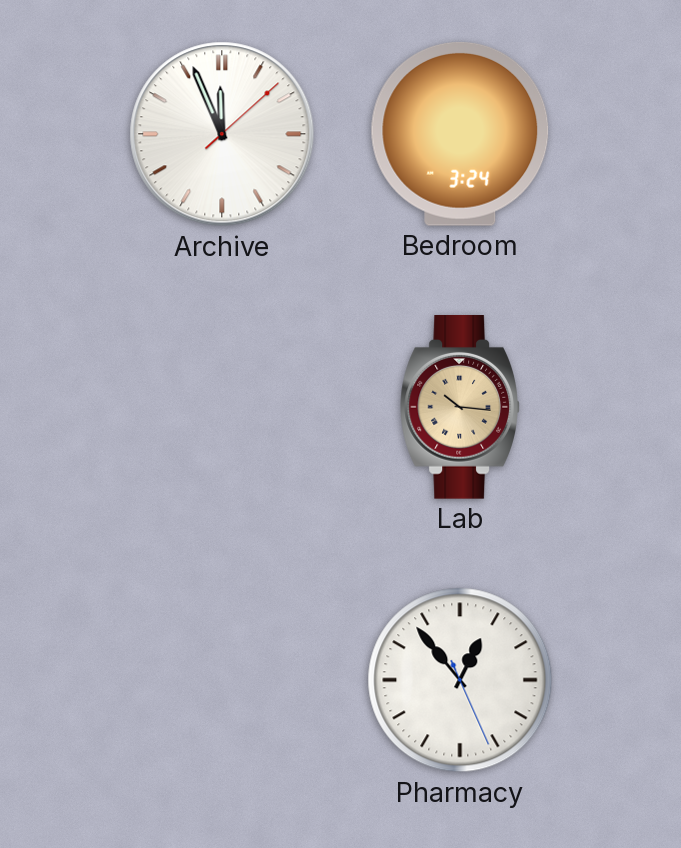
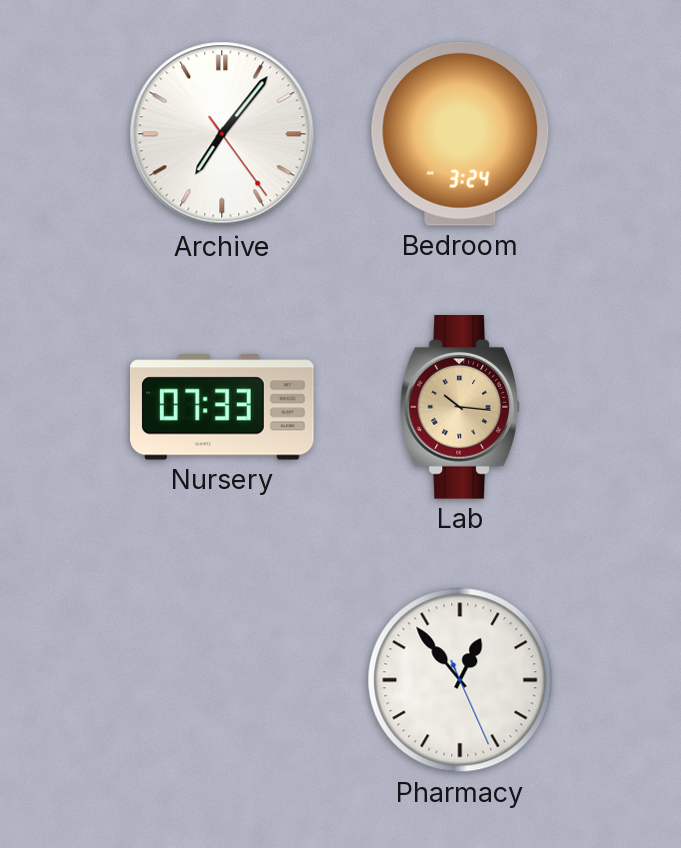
Archive: 11:56 -> 7:06
Nursery: none -> 07:33
